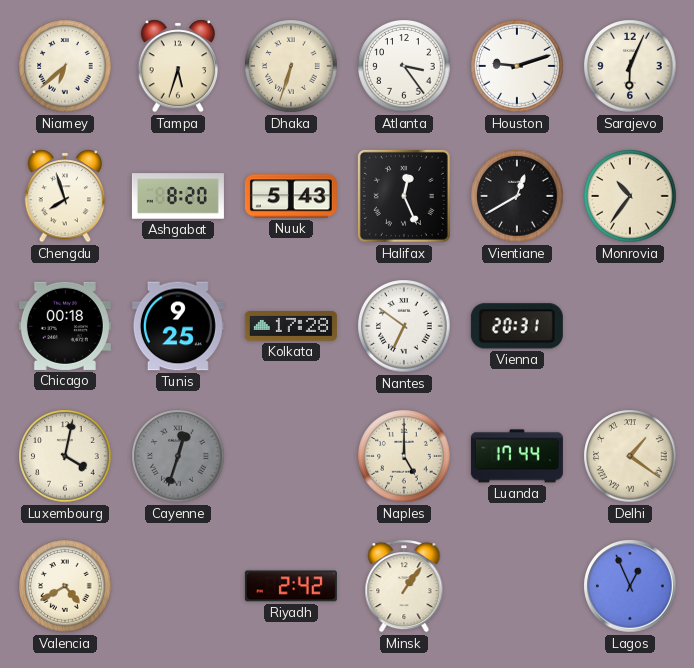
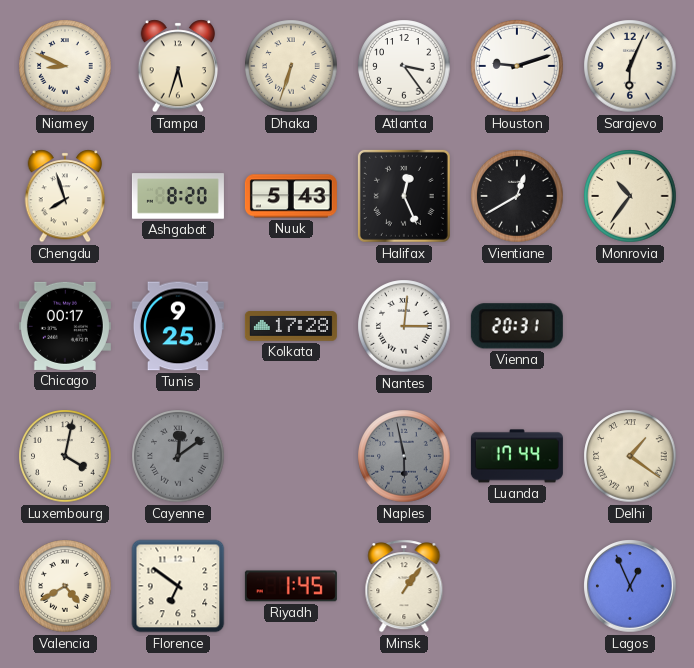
Niamey: 6:38 -> 8:49
Chicago: 00:18 -> 00:17
Nantes: 6:51 -> 3:01
Cayenne: 12:33 -> 12:09
Naples: 5:00 -> 5:58
Naples dial: cream -> grey
Florence: none -> 6:51
Riyadh: 2:42 -> 1:45
